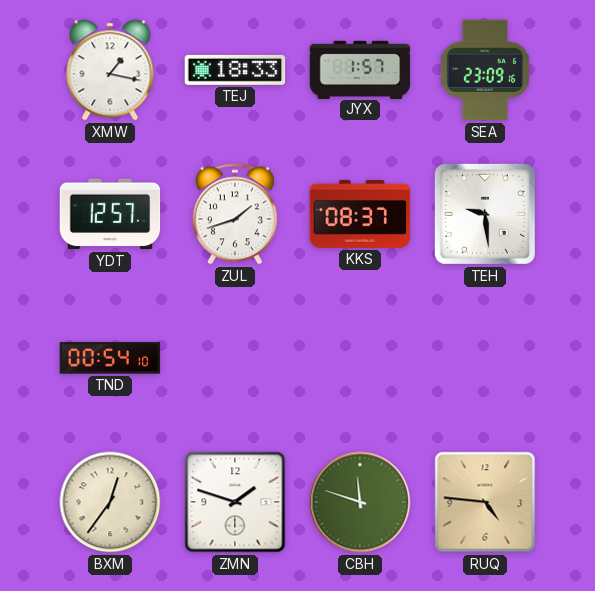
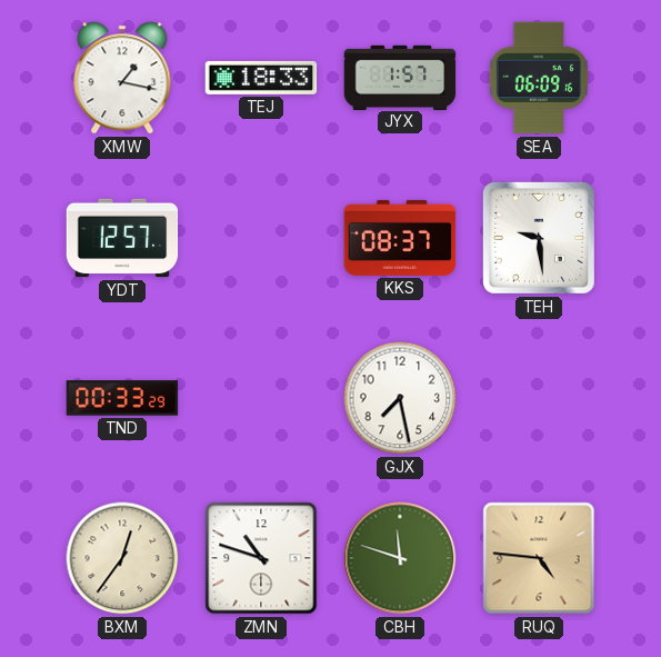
SEA: 23:09 -> 06:09
ZUL: 1:42 -> none
TND: 00:54 -> 00:33
GJX: none -> 7:28
ZMN: 1:48 -> 10:48
